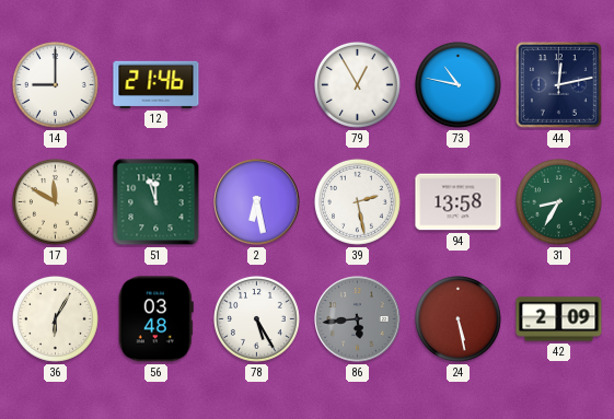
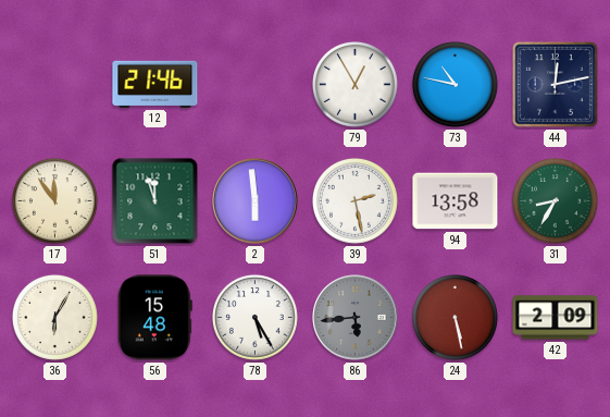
14: 9:00 -> none
17: 11:50 -> 11:54
2: 6:28 -> 5:59
56: 03:48 -> 15:48
